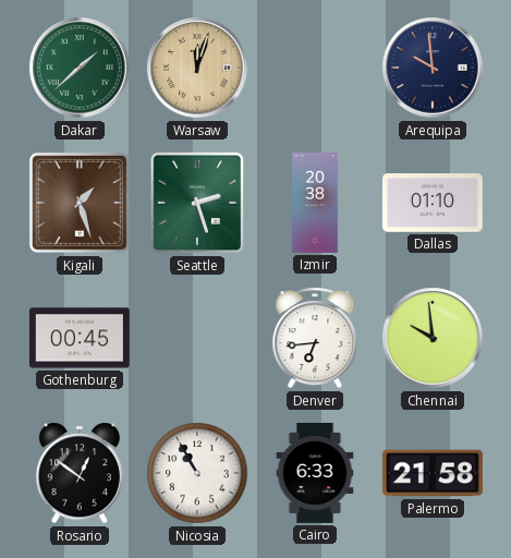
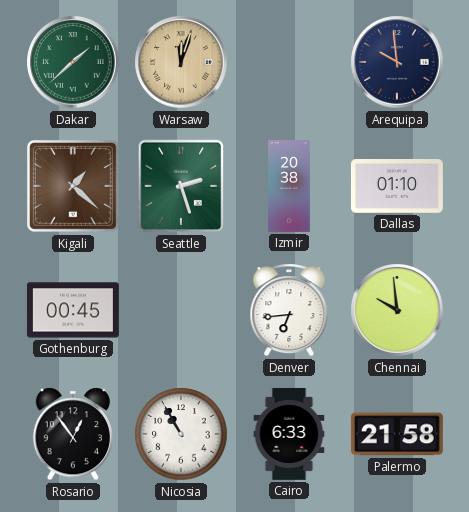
Kigali: 1:27 -> 1:22
Rosario: 12:51 -> 12:54
